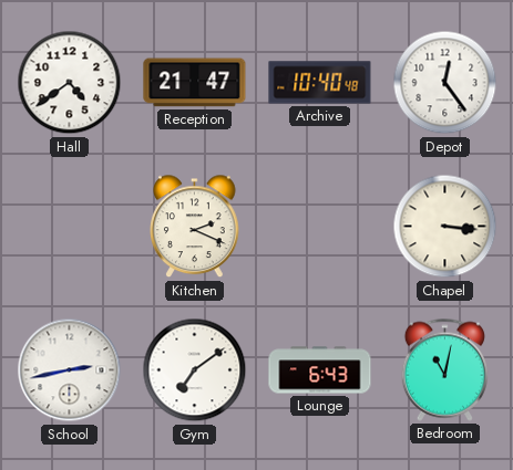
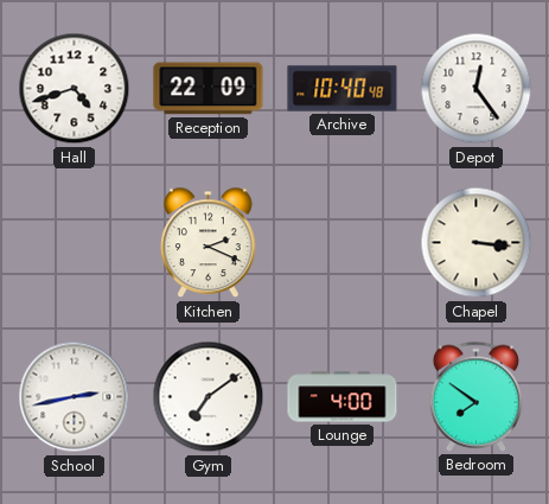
Hall: 4:39 -> 4:42
Reception: 21:47 -> 22:09
Lounge: 6:43 -> 4:00
Bedroom: 11:02 -> 7:51
